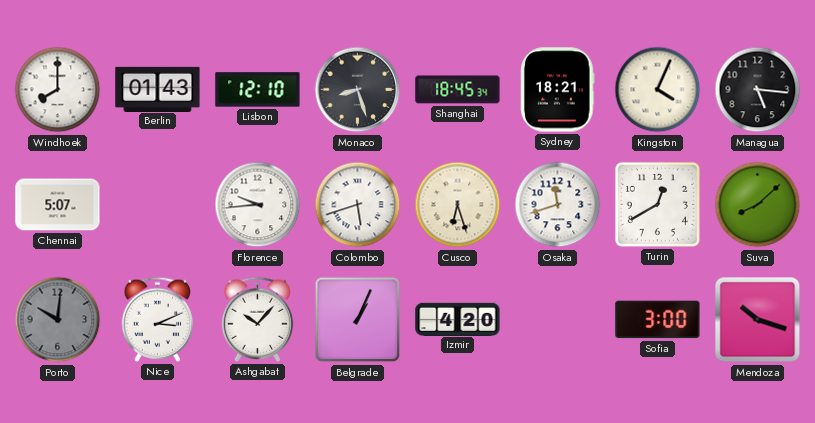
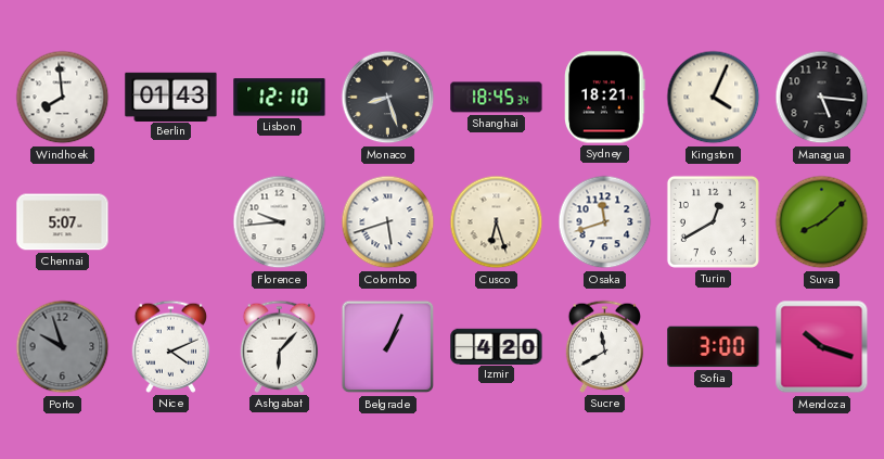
Windhoek: 8:00 -> 7:59
Porto: 10:01 -> 9:57
Nice: 3:11 -> 4:11
Ashgabat: 10:07 -> 6:07
Sucre: none -> 11:40
